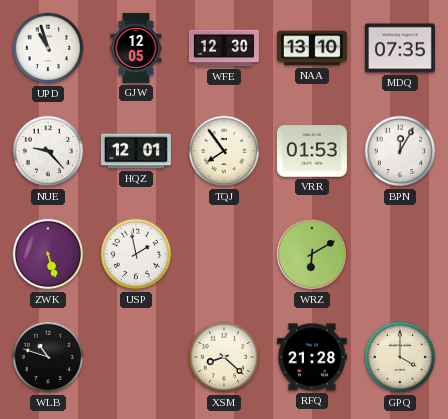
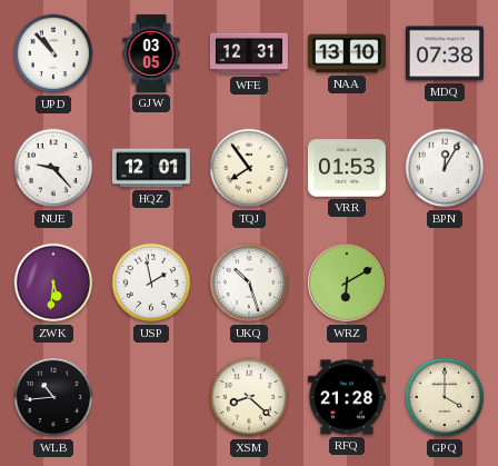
UPD: 10:57 -> 10:53
GJW: 12:05 -> 03:05
WFE: 12:30 -> 12:31
MDQ: 07:35 -> 07:38
ZWK: 5:27 -> 5:31
UKQ: none -> 10:27
WLB: 10:48 -> 10:44
